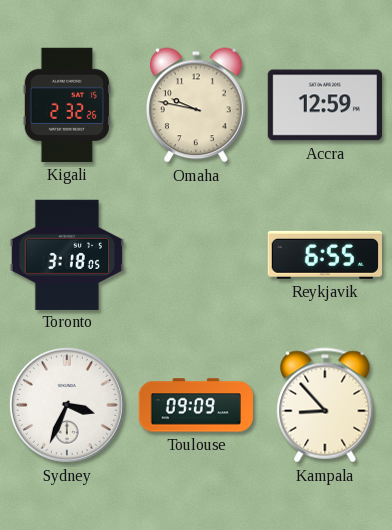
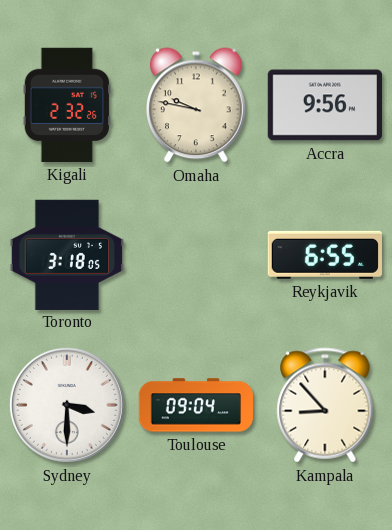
Accra: 12:59 -> 9:56
Sydney: 3:34 -> 3:30
Toulouse: 09:09 -> 09:04
